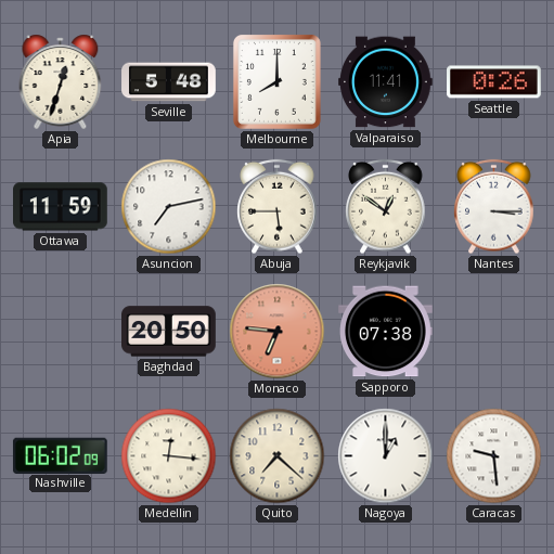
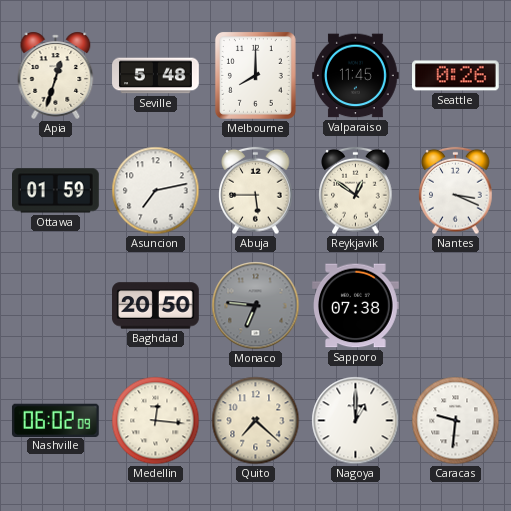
Valparaiso: 11:41 -> 11:45
Ottawa: 11:59 -> 01:59
Nantes: 3:15 -> 3:19
Monaco dial: salmon -> grey
Caracas: 9:29 -> 9:31
